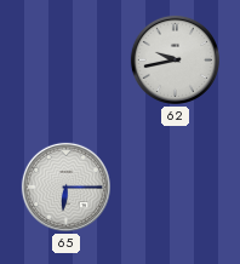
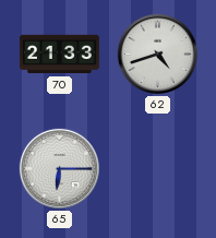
70: none -> 21:33
62: 9:43 -> 4:42
